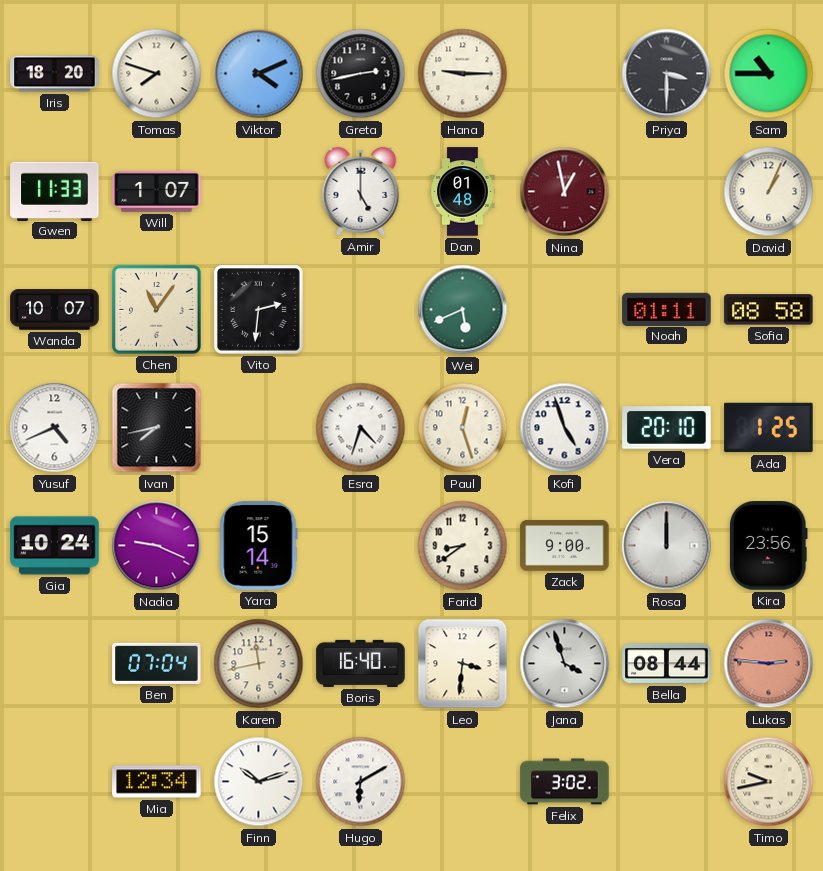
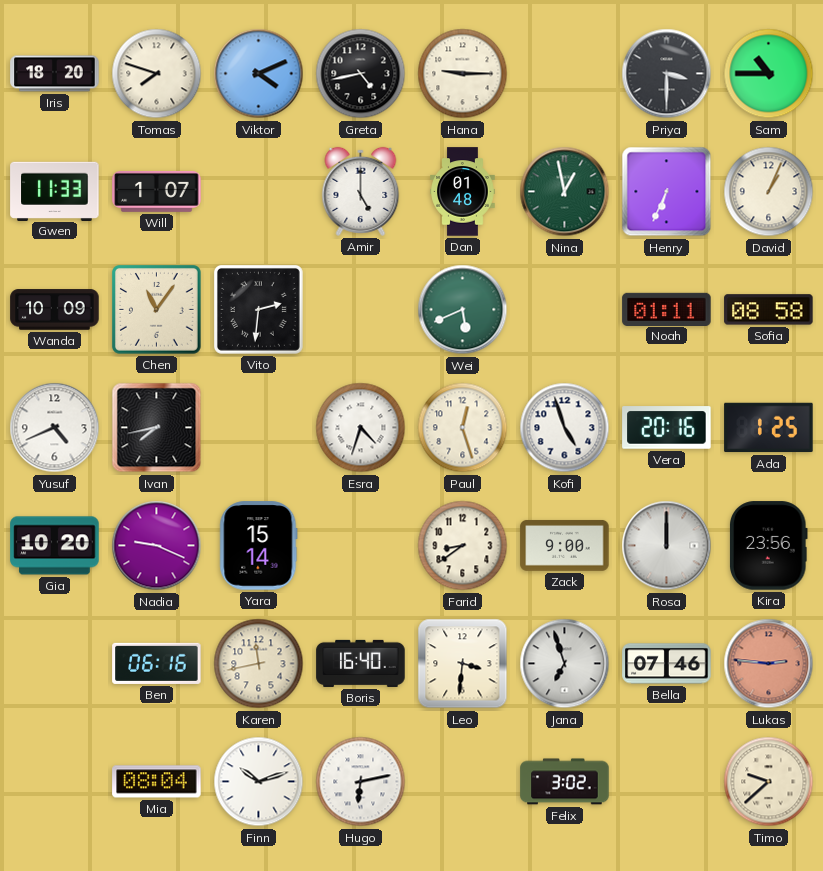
Greta: 2:43 -> 4:43
Nina dial: burgundy -> green
Henry: none -> 6:34
Wanda: 10:07 -> 10:09
Vera: 20:10 -> 20:16
Gia: 10:24 -> 10:20
Ben: 07:04 -> 06:16
Jana: 3:57 -> 6:57
Bella: 08:44 -> 07:46
Mia: 12:34 -> 08:04
Hugo: 6:10 -> 6:13
Timo: 9:43 -> 9:38
